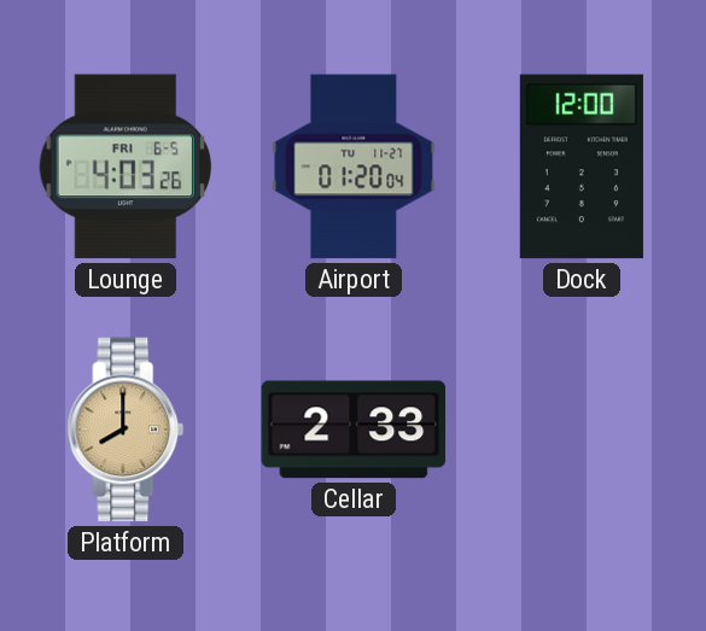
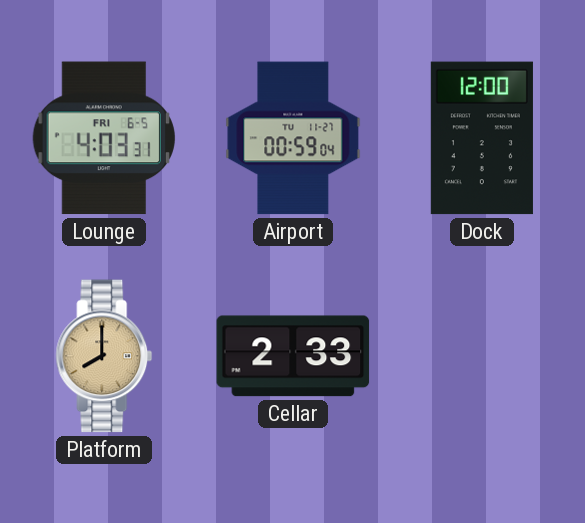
Lounge: 4:03:26 -> 4:03:31
Airport: 01:20 -> 00:59
